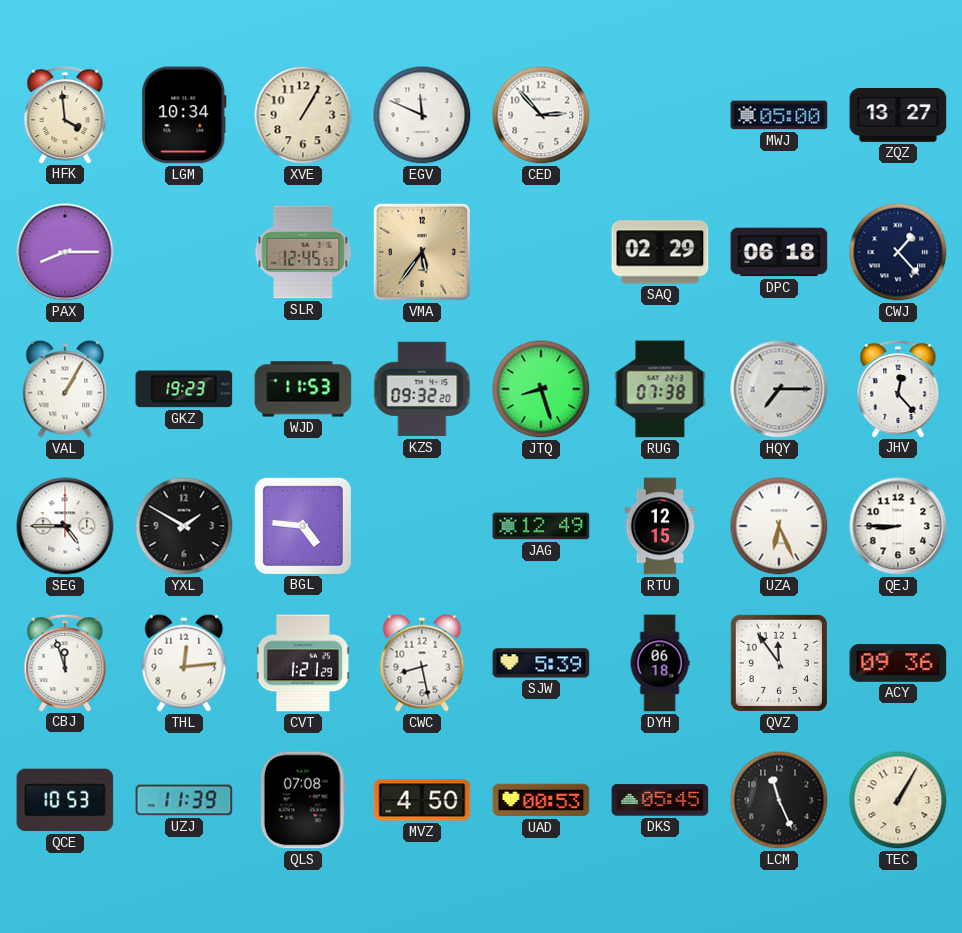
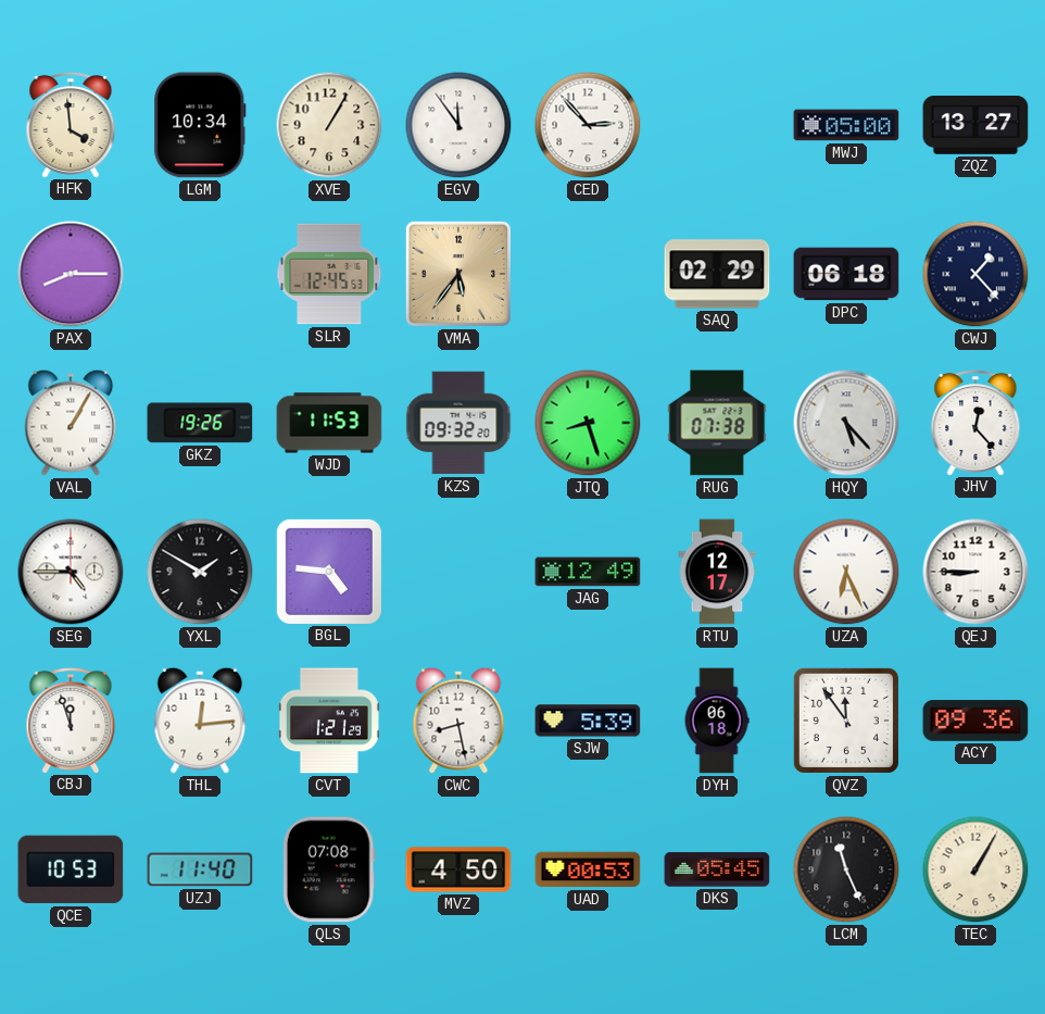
EGV: 11:49 -> 11:54
GKZ: 19:23 -> 19:26
HQY: 7:15 -> 5:23
RTU: 12:15 -> 12:17
UZJ: 11:39 -> 11:40
